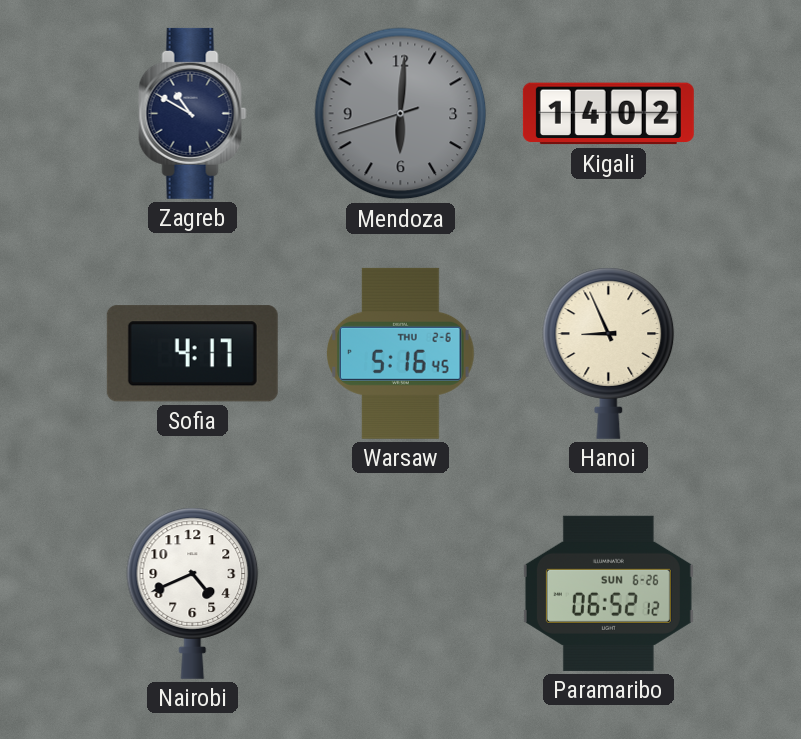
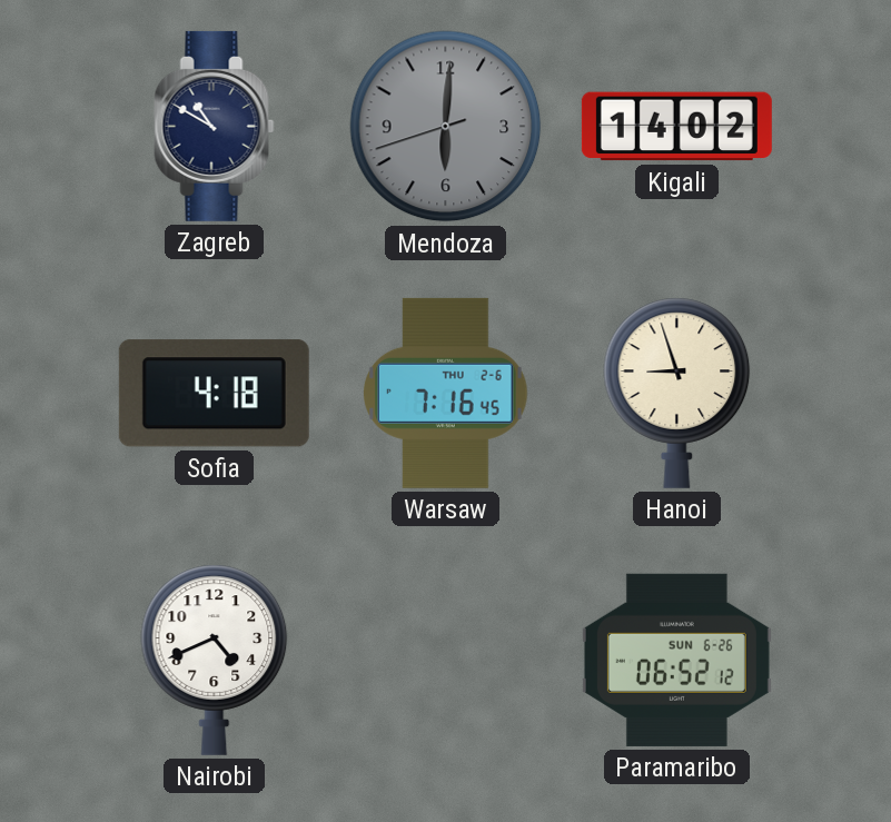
Sofia: 4:17 -> 4:18
Warsaw: 5:16 -> 7:16
Hanoi: 8:56 -> 8:57
